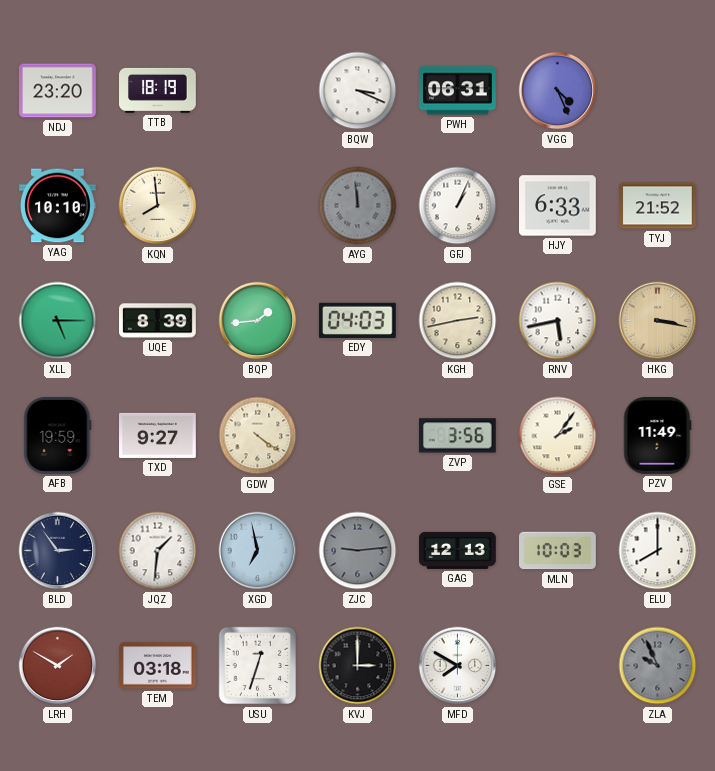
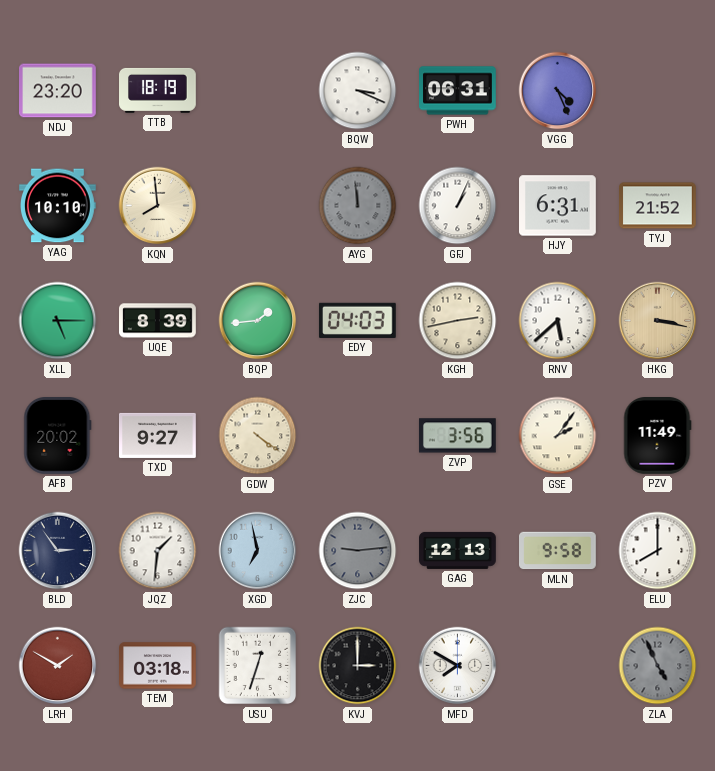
HJY: 6:33 -> 6:31
RNV: 5:43 -> 5:38
AFB: 19:59 -> 20:02
MLN: 10:03 -> 9:58
ZLA: 9:56 -> 4:56
